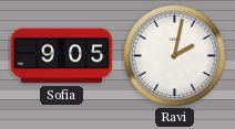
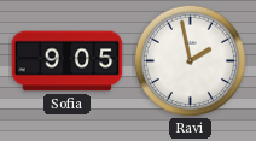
Ravi: 2:02 -> 1:58
